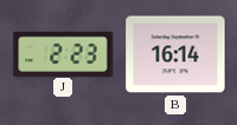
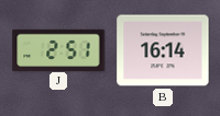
J: 2:23 -> 2:51
